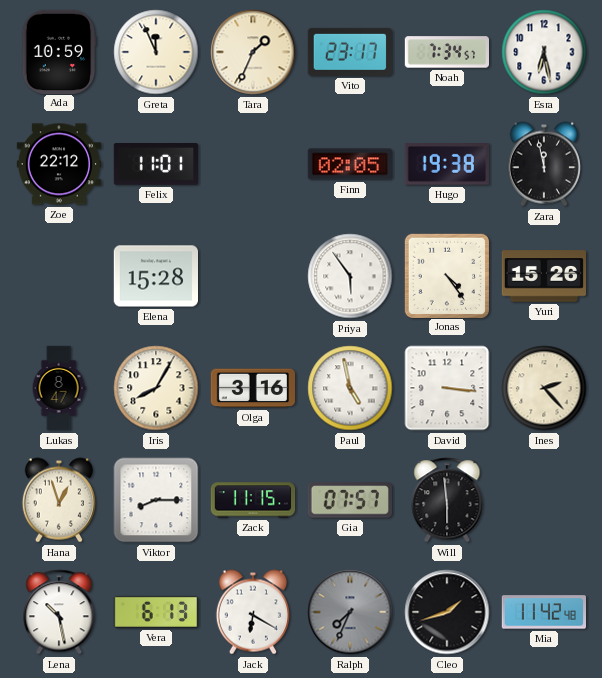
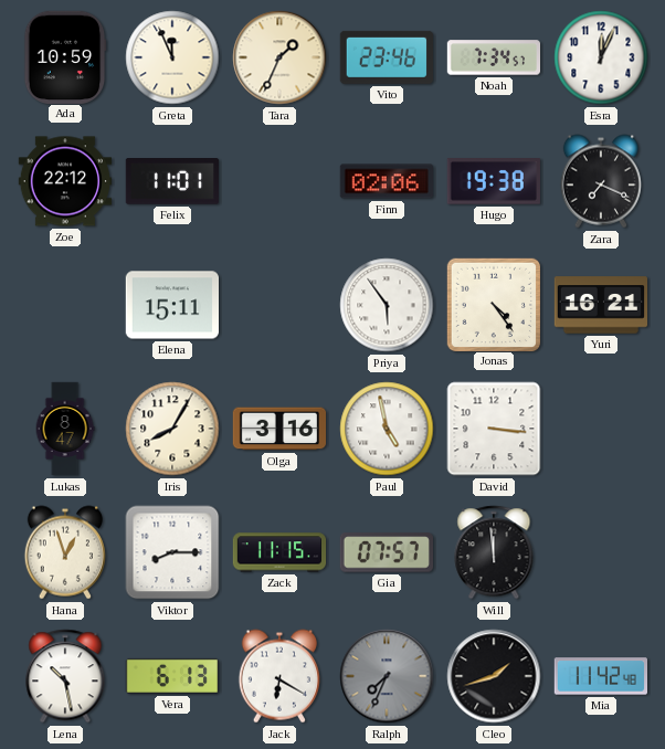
Vito: 23:17 -> 23:46
Esra: 6:28 -> 12:04
Finn: 02:05 -> 02:06
Zara: 11:58 -> 7:19
Elena: 15:28 -> 15:11
Yuri: 15:26 -> 16:21
Ines: 2:23 -> none
Will: 5:59 -> 11:59
